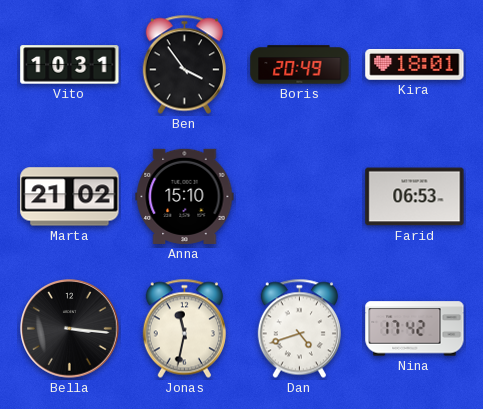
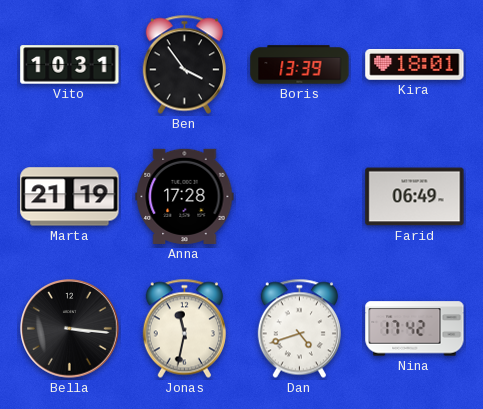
Boris: 20:49 -> 13:39
Marta: 21:02 -> 21:19
Anna: 15:10 -> 17:28
Farid: 06:53 -> 06:49
